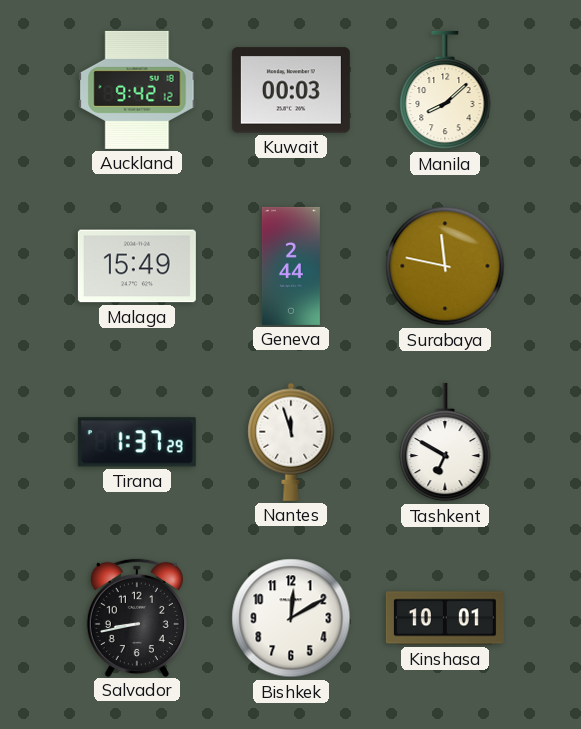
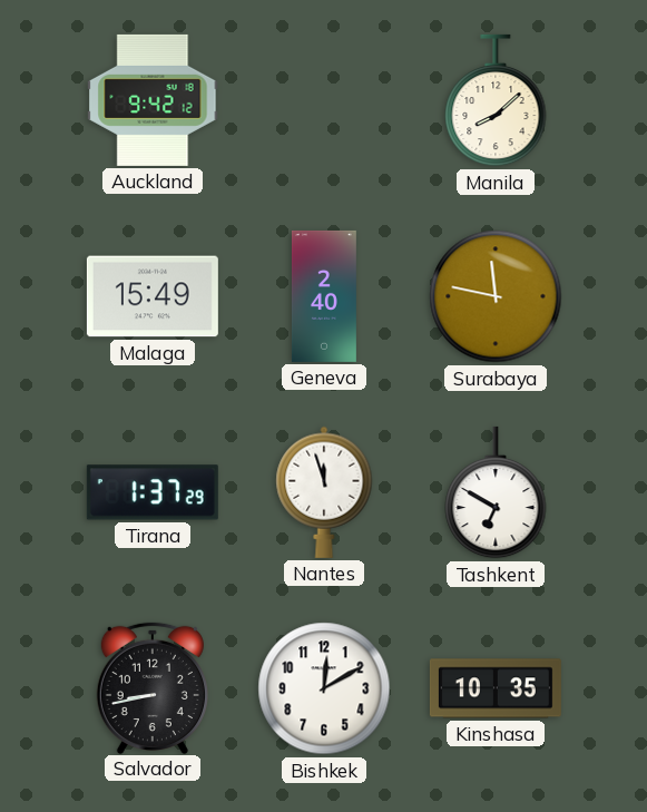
Kuwait: 00:03 -> none
Geneva: 2:44 -> 2:40
Kinshasa: 10:01 -> 10:35
